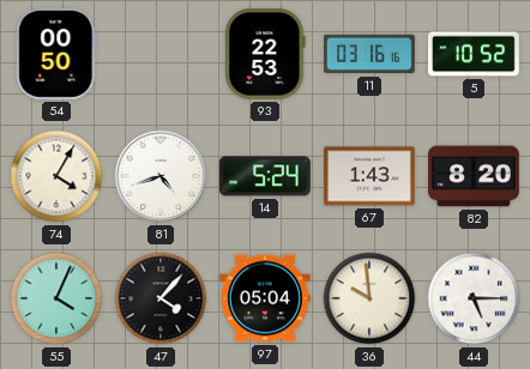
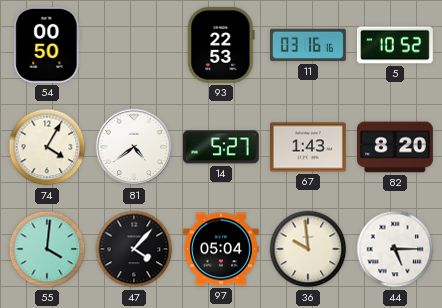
81: 4:42 -> 4:39
14: 5:24 -> 5:27
55: 4:04 -> 4:01
